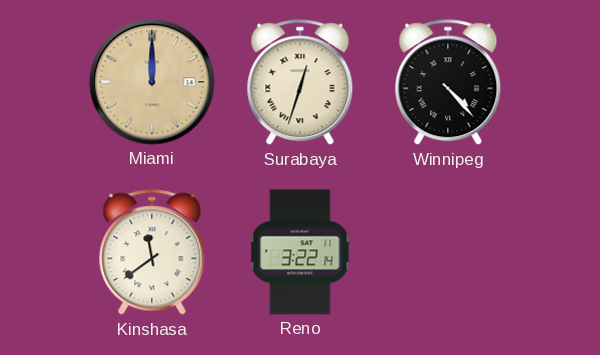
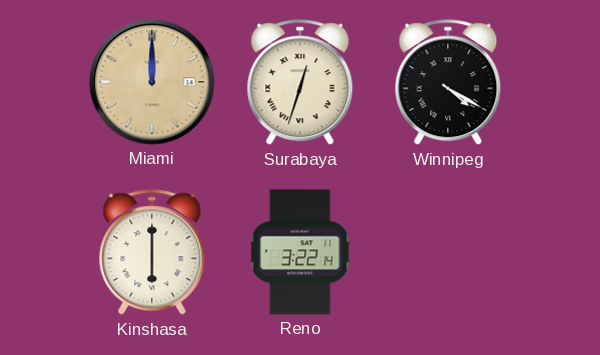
Winnipeg: 4:23 -> 4:20
Kinshasa: 11:39 -> 6:00
